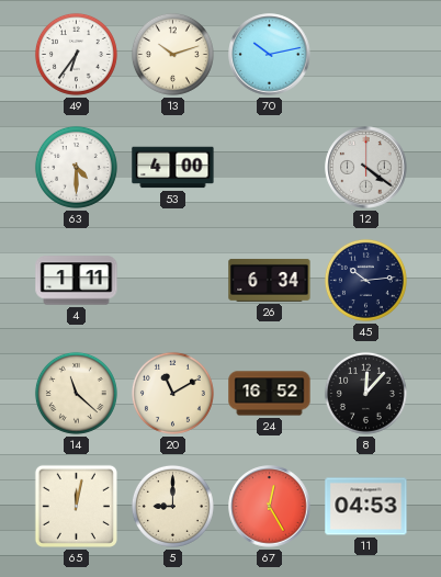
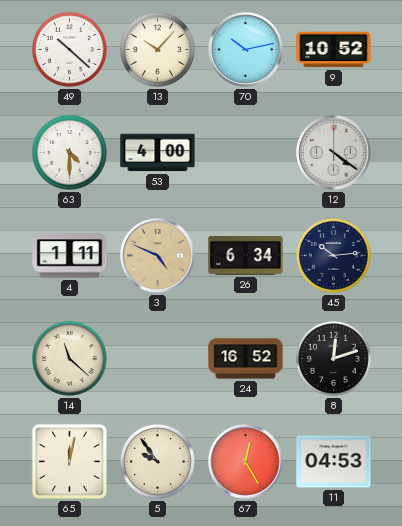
49: 6:36 -> 10:22
13: 10:12 -> 10:07
9: none -> 10:52
3: none -> 4:49
20: 11:10 -> none
8: 12:07 -> 12:12
5: 9:00 -> 9:54
